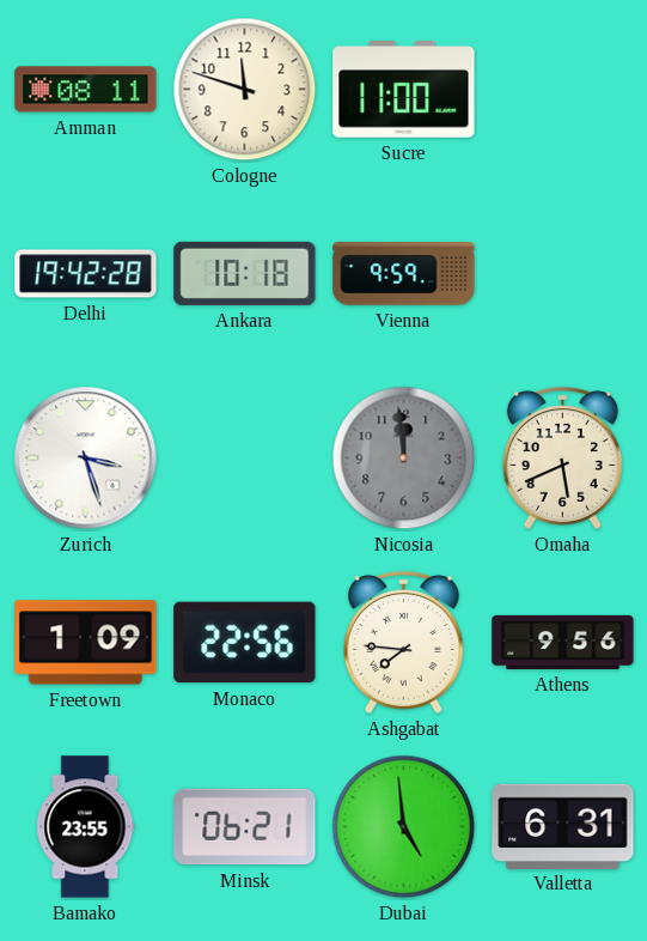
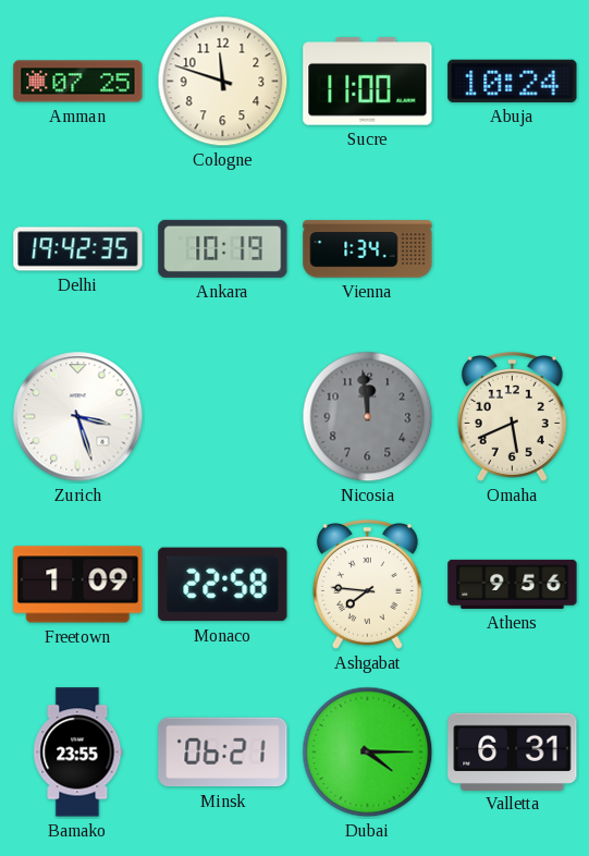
Amman: 08:11 -> 07:25
Abuja: none -> 10:24
Delhi: 19:42:28 -> 19:42:35
Ankara: 10:18 -> 10:19
Vienna: 9:59 -> 1:34
Monaco: 22:56 -> 22:58
Dubai: 4:59 -> 4:15
